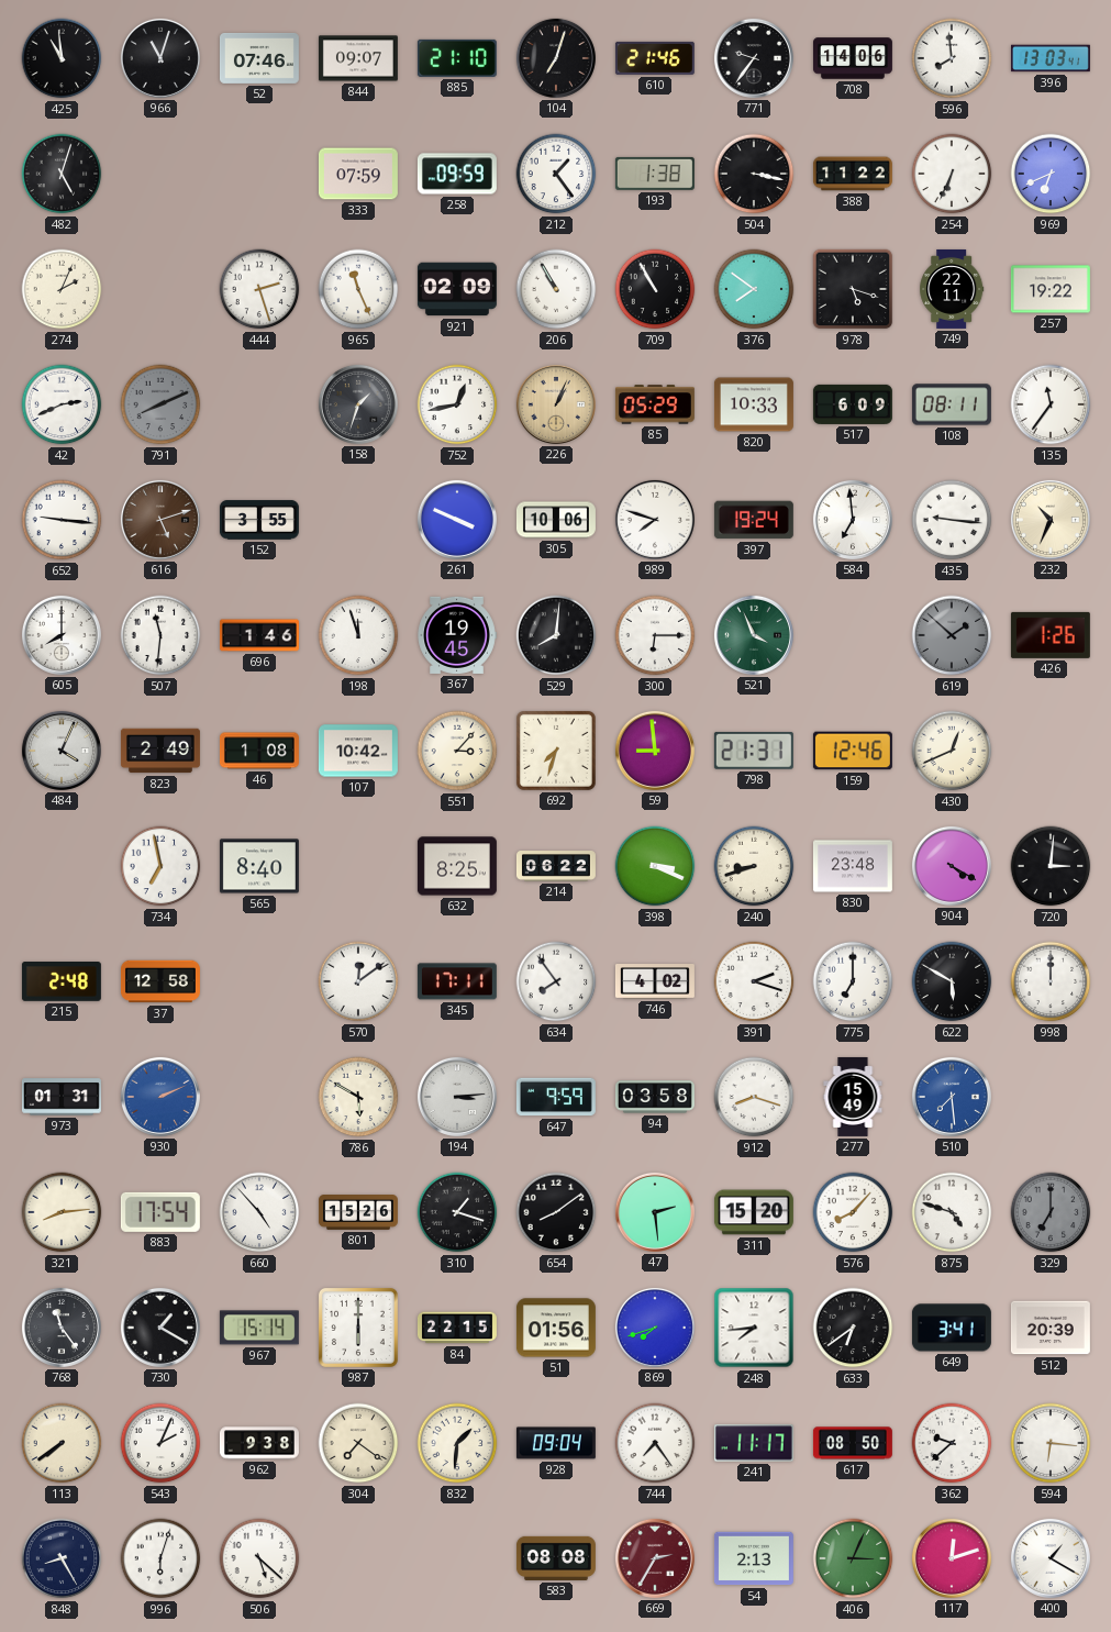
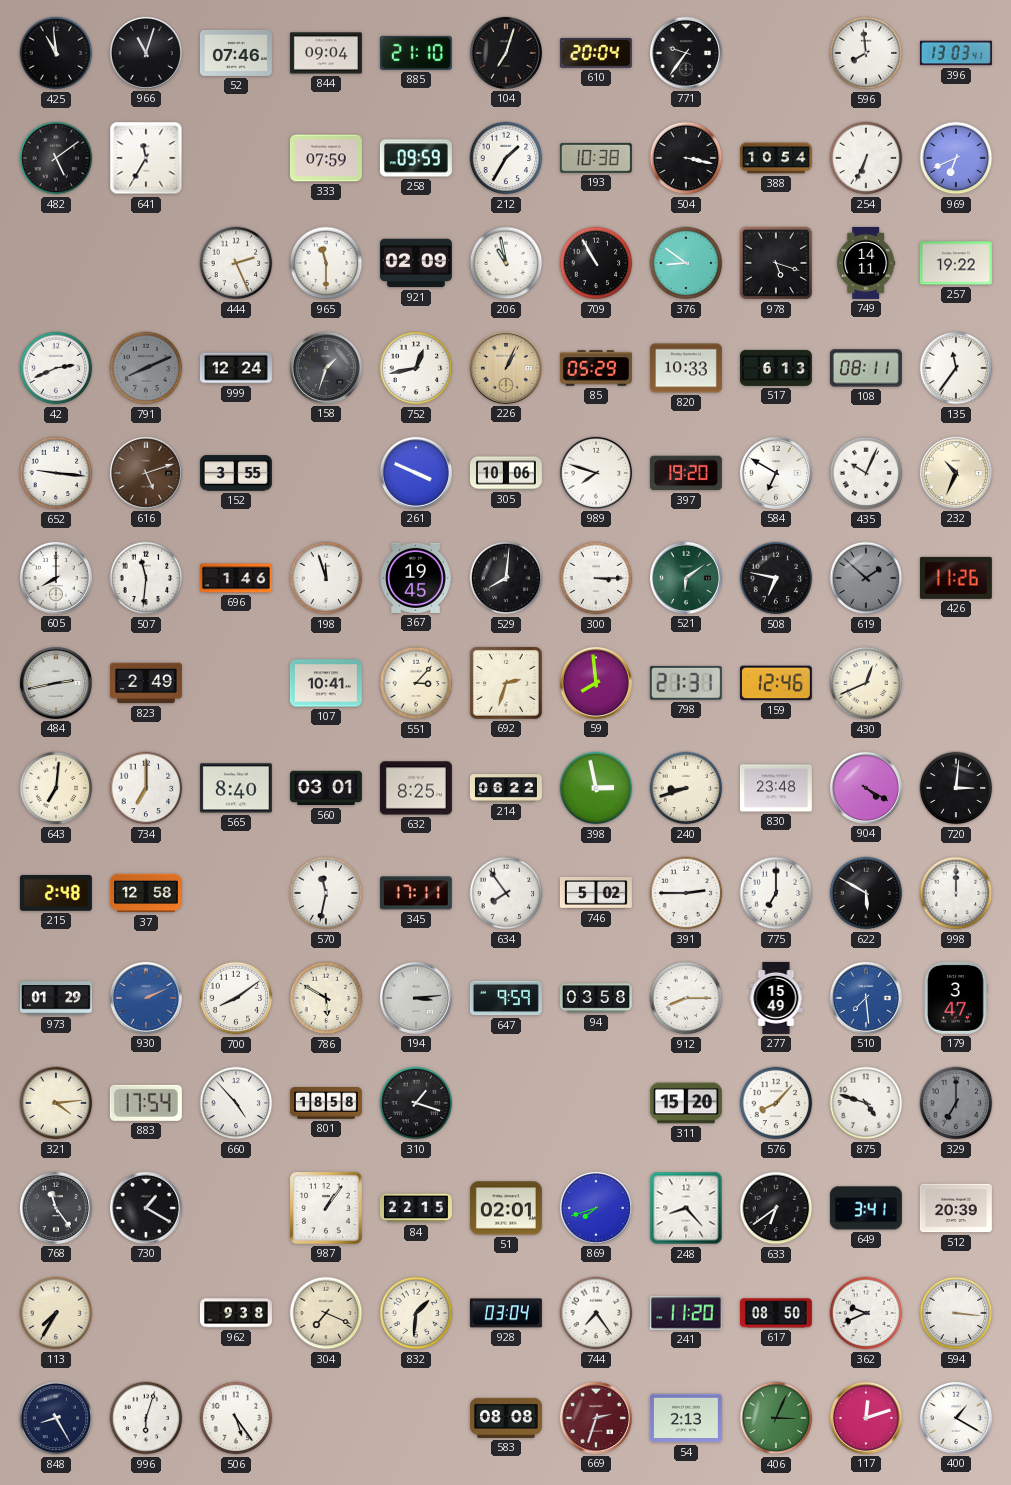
844: 09:07 -> 09:04
610: 21:46 -> 20:04
708: 14:06 -> none
482: 5:03 -> 5:09
641: none -> 11:35
212: 1:24 -> 1:35
193: 1:38 -> 10:38
388: 11:22 -> 10:54
274: 2:04 -> none
444: 2:27 -> 2:26
965: 11:26 -> 11:30
206: 10:55 -> 10:58
376: 7:51 -> 8:51
749: 22:11 -> 14:11
999: none -> 12:24
517: 6:09 -> 6:13
397: 19:24 -> 19:20
584: 6:59 -> 6:50
435: 9:16 -> 10:04
300: 6:15 -> 3:15
521: 3:56 -> 6:09
508: none -> 6:47
426: 1:26 -> 11:26
484: 4:04 -> 2:43
46: 1:08 -> none
107: 10:42 -> 10:41
692: 7:33 -> 2:33
59: 8:59 -> 7:59
643: none -> 7:01
734: 6:58 -> 7:00
560: none -> 03:01
398: 3:19 -> 2:58
570: 12:09 -> 11:32
746: 4:02 -> 5:02
391: 2:18 -> 2:45
973: 01:31 -> 01:29
700: none -> 8:09
912: 8:18 -> 8:15
179: none -> 3:47
321: 8:14 -> 4:14
801: 15:26 -> 18:58
654: 8:09 -> none
47: 2:29 -> none
967: 15:14 -> none
987: 6:00 -> 1:06
51: 01:56 -> 02:01
248: 7:44 -> 8:23
113: 7:39 -> 7:35
543: 2:04 -> none
304: 7:21 -> 7:19
928: 09:04 -> 03:04
241: 11:17 -> 11:20
362: 9:38 -> 9:41
594: 6:16 -> 3:16
506: 5:22 -> 5:24
669: 2:35 -> 2:33
